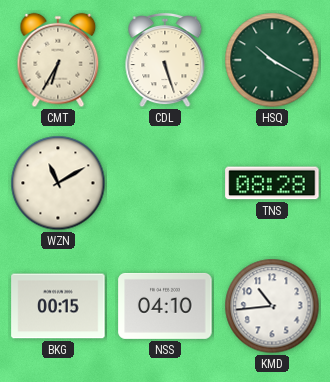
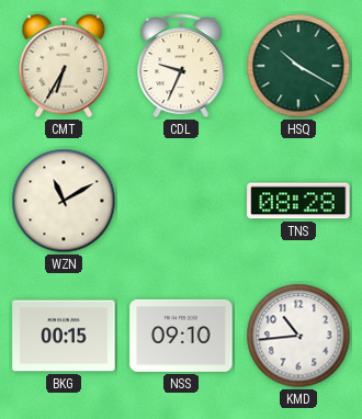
CDL: 5:27 -> 9:34
NSS: 04:10 -> 09:10
